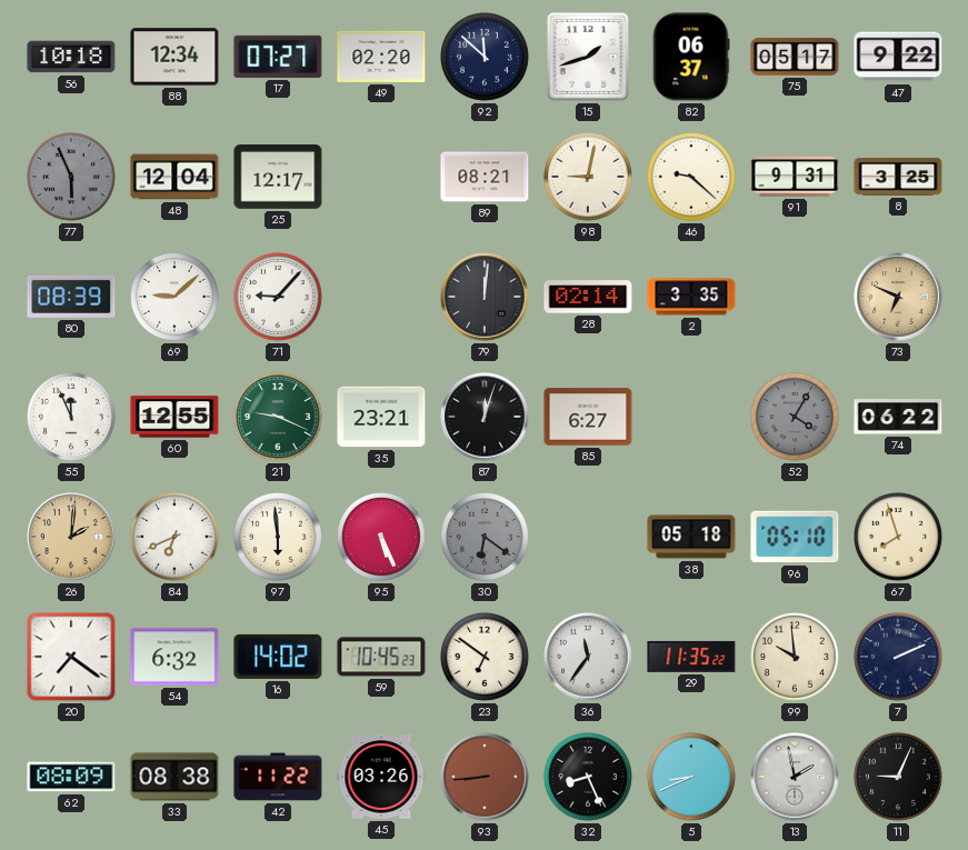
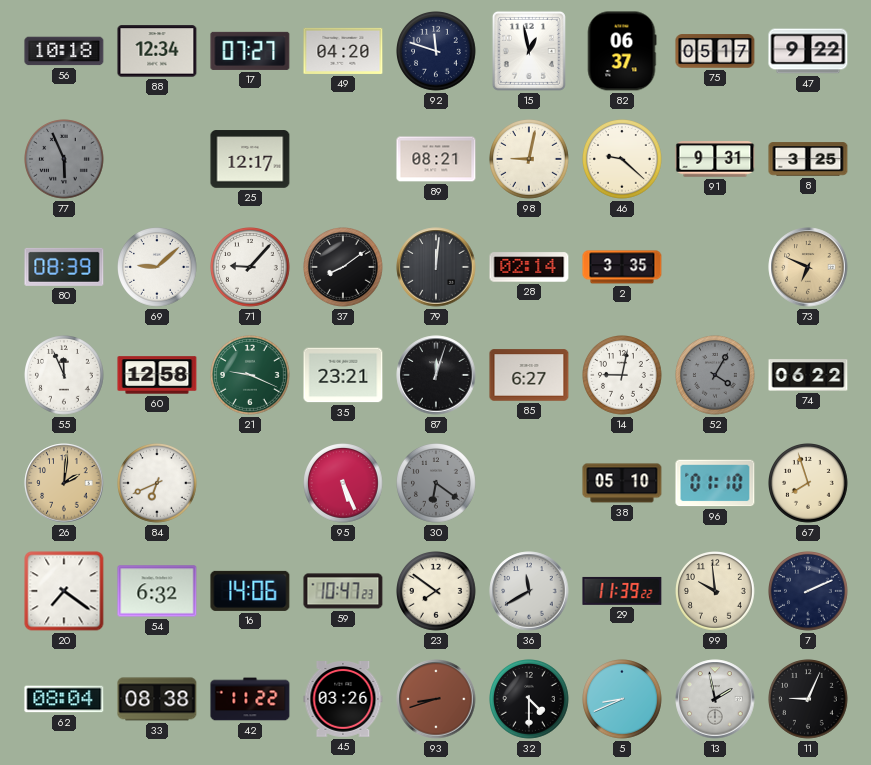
49: 02:20 -> 04:20
92: 11:52 -> 11:48
15: 1:42 -> 12:58
48: 12:04 -> none
37: none -> 8:09
60: 12:55 -> 12:58
14: none -> 9:02
97: 5:59 -> none
38: 05:18 -> 05:10
96: 05:10 -> 01:10
16: 14:02 -> 14:06
59: 10:45 -> 10:47
23: 6:51 -> 7:51
36: 11:36 -> 11:40
29: 11:35 -> 11:39
62: 08:09 -> 08:04
93: 8:44 -> 8:42
32: 8:26 -> 4:30
